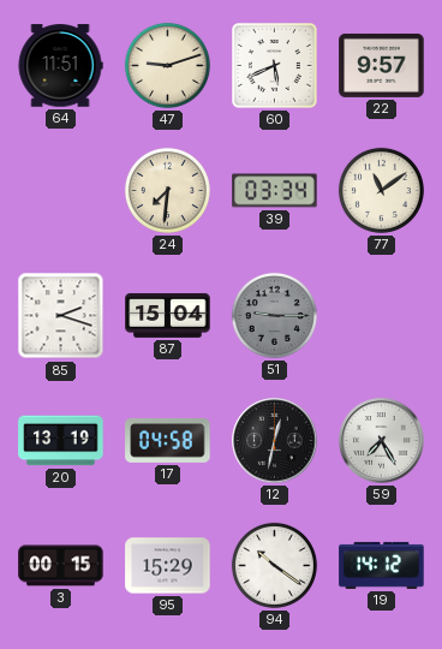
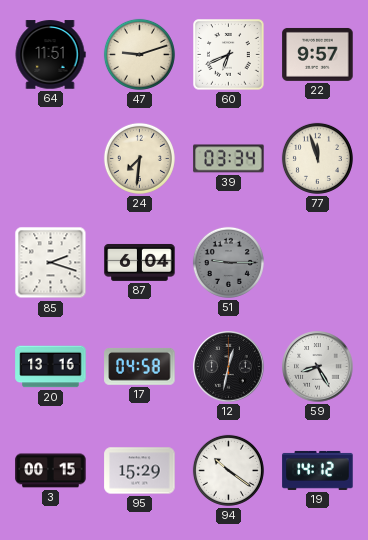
60: 5:41 -> 6:41
77: 11:09 -> 11:57
87: 15:04 -> 6:04
20: 13:19 -> 13:16
59: 7:25 -> 8:25
